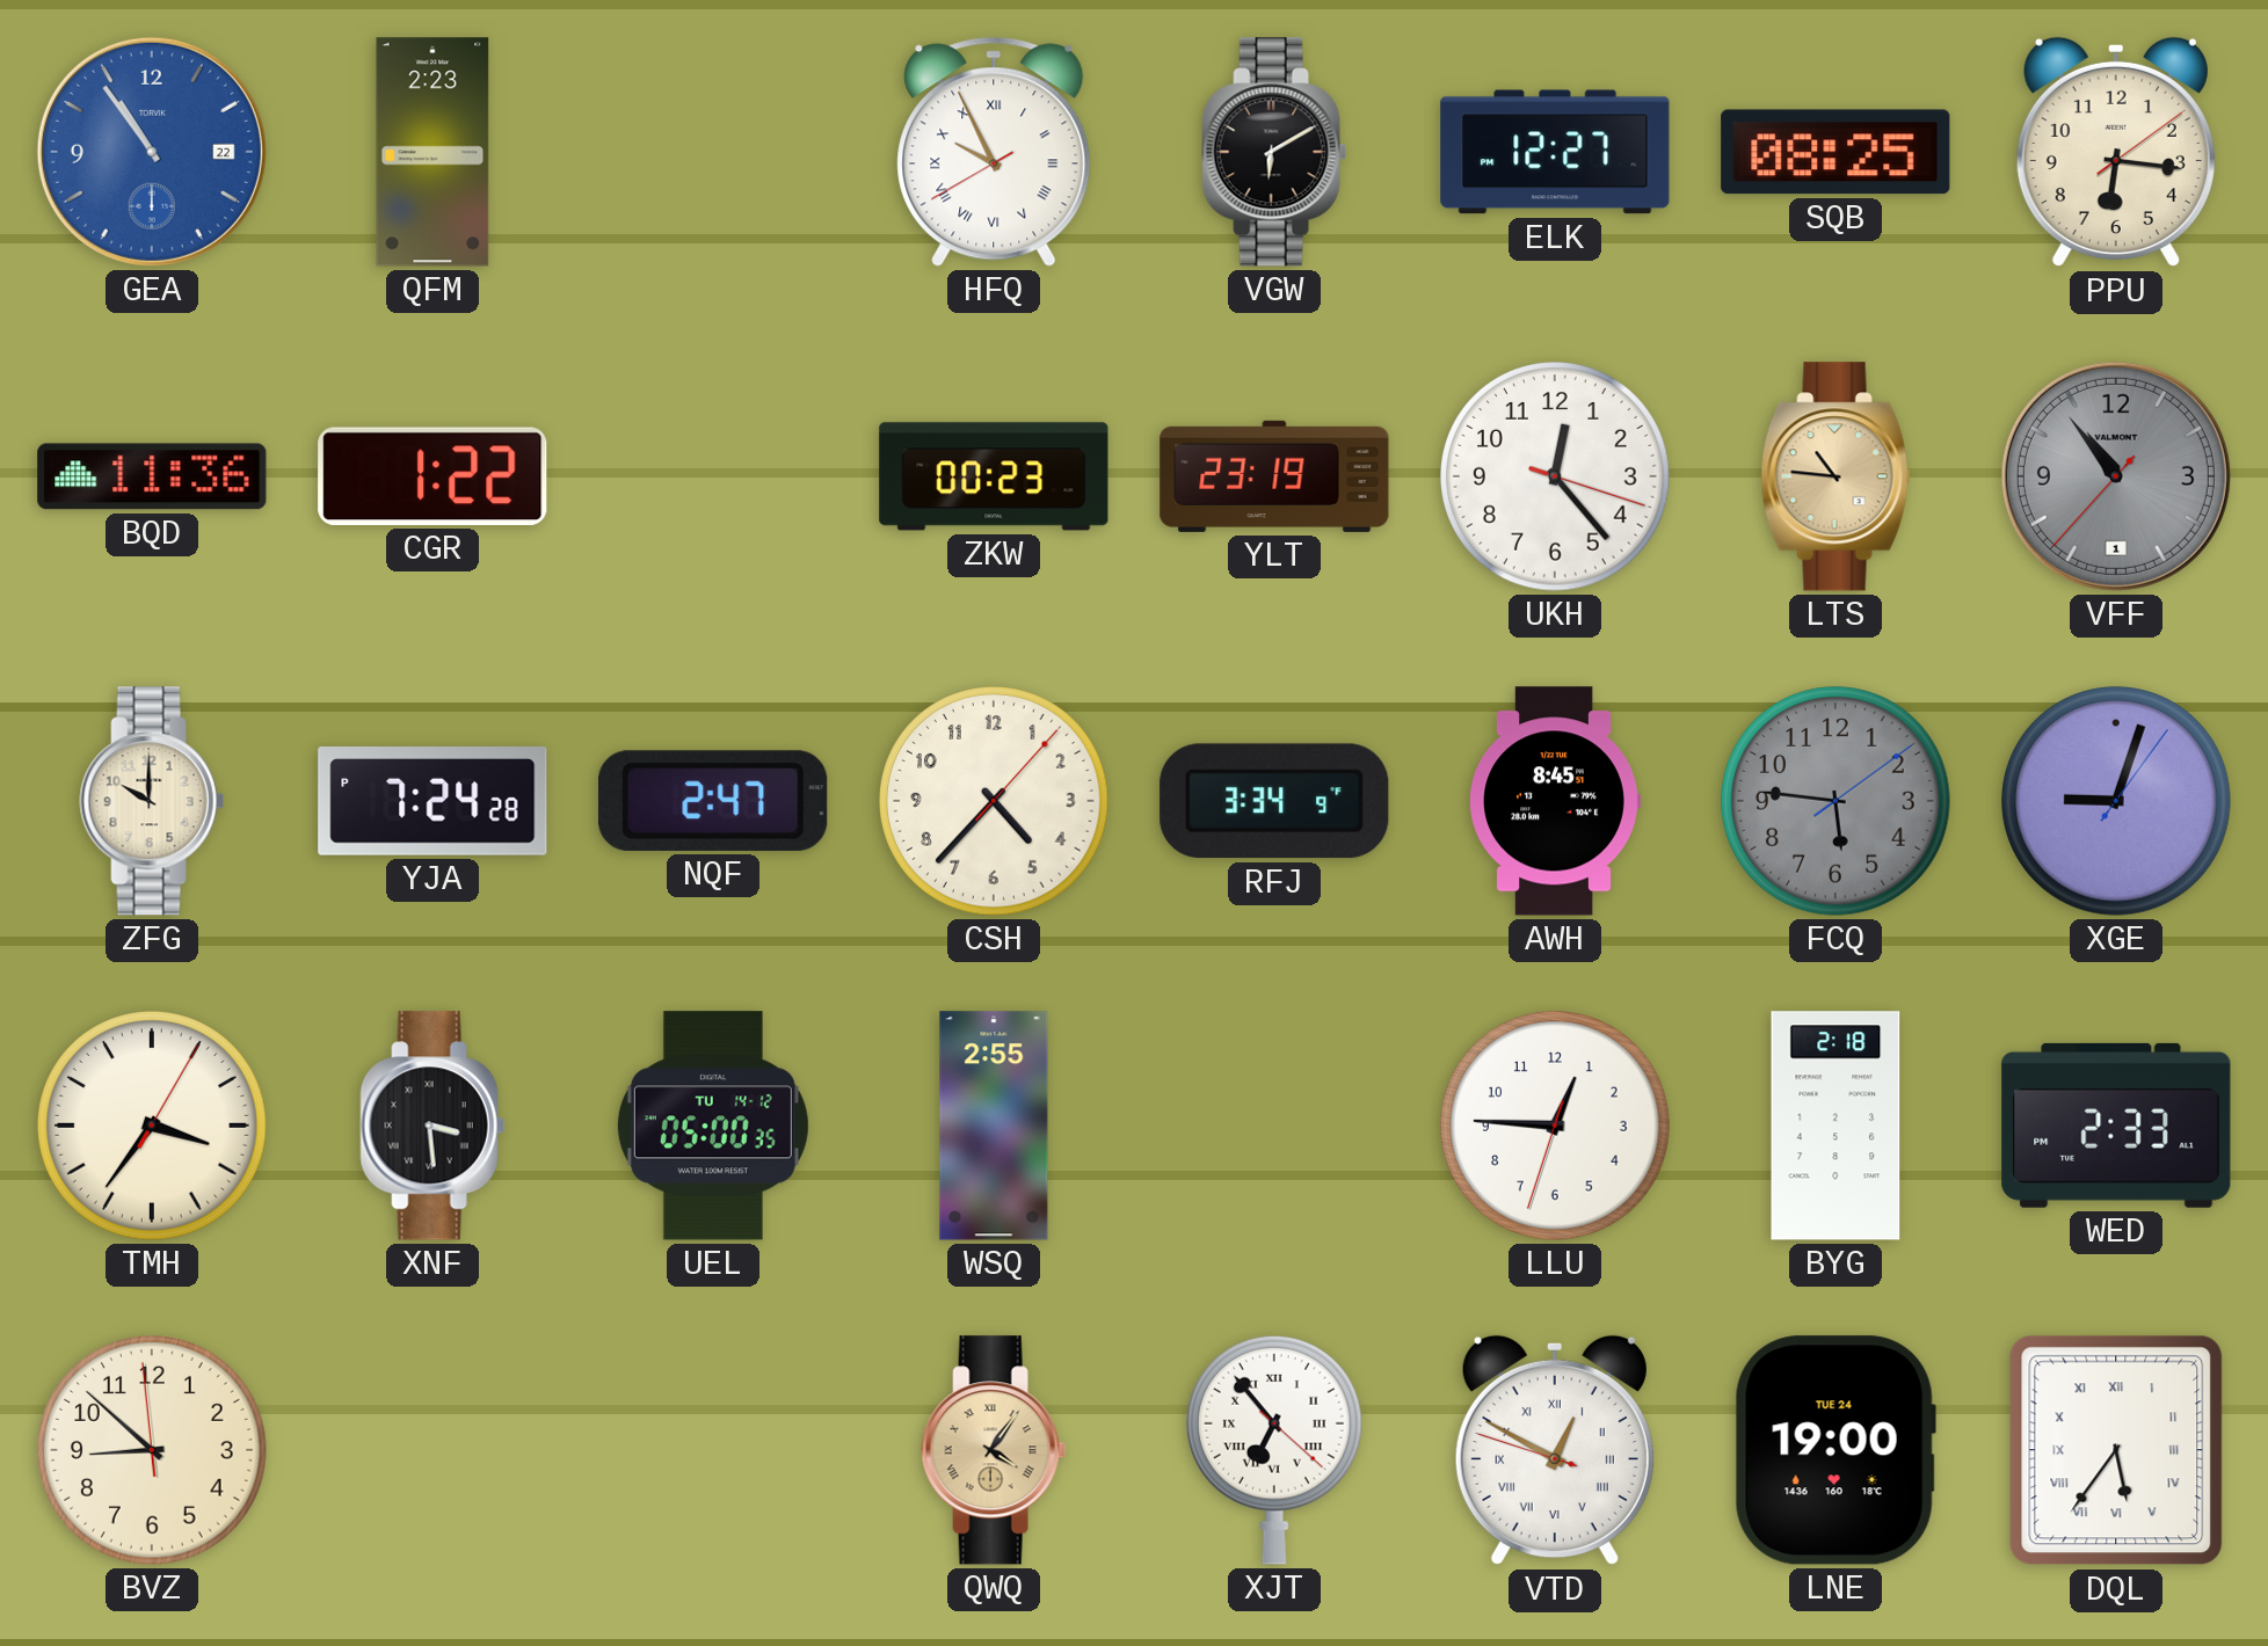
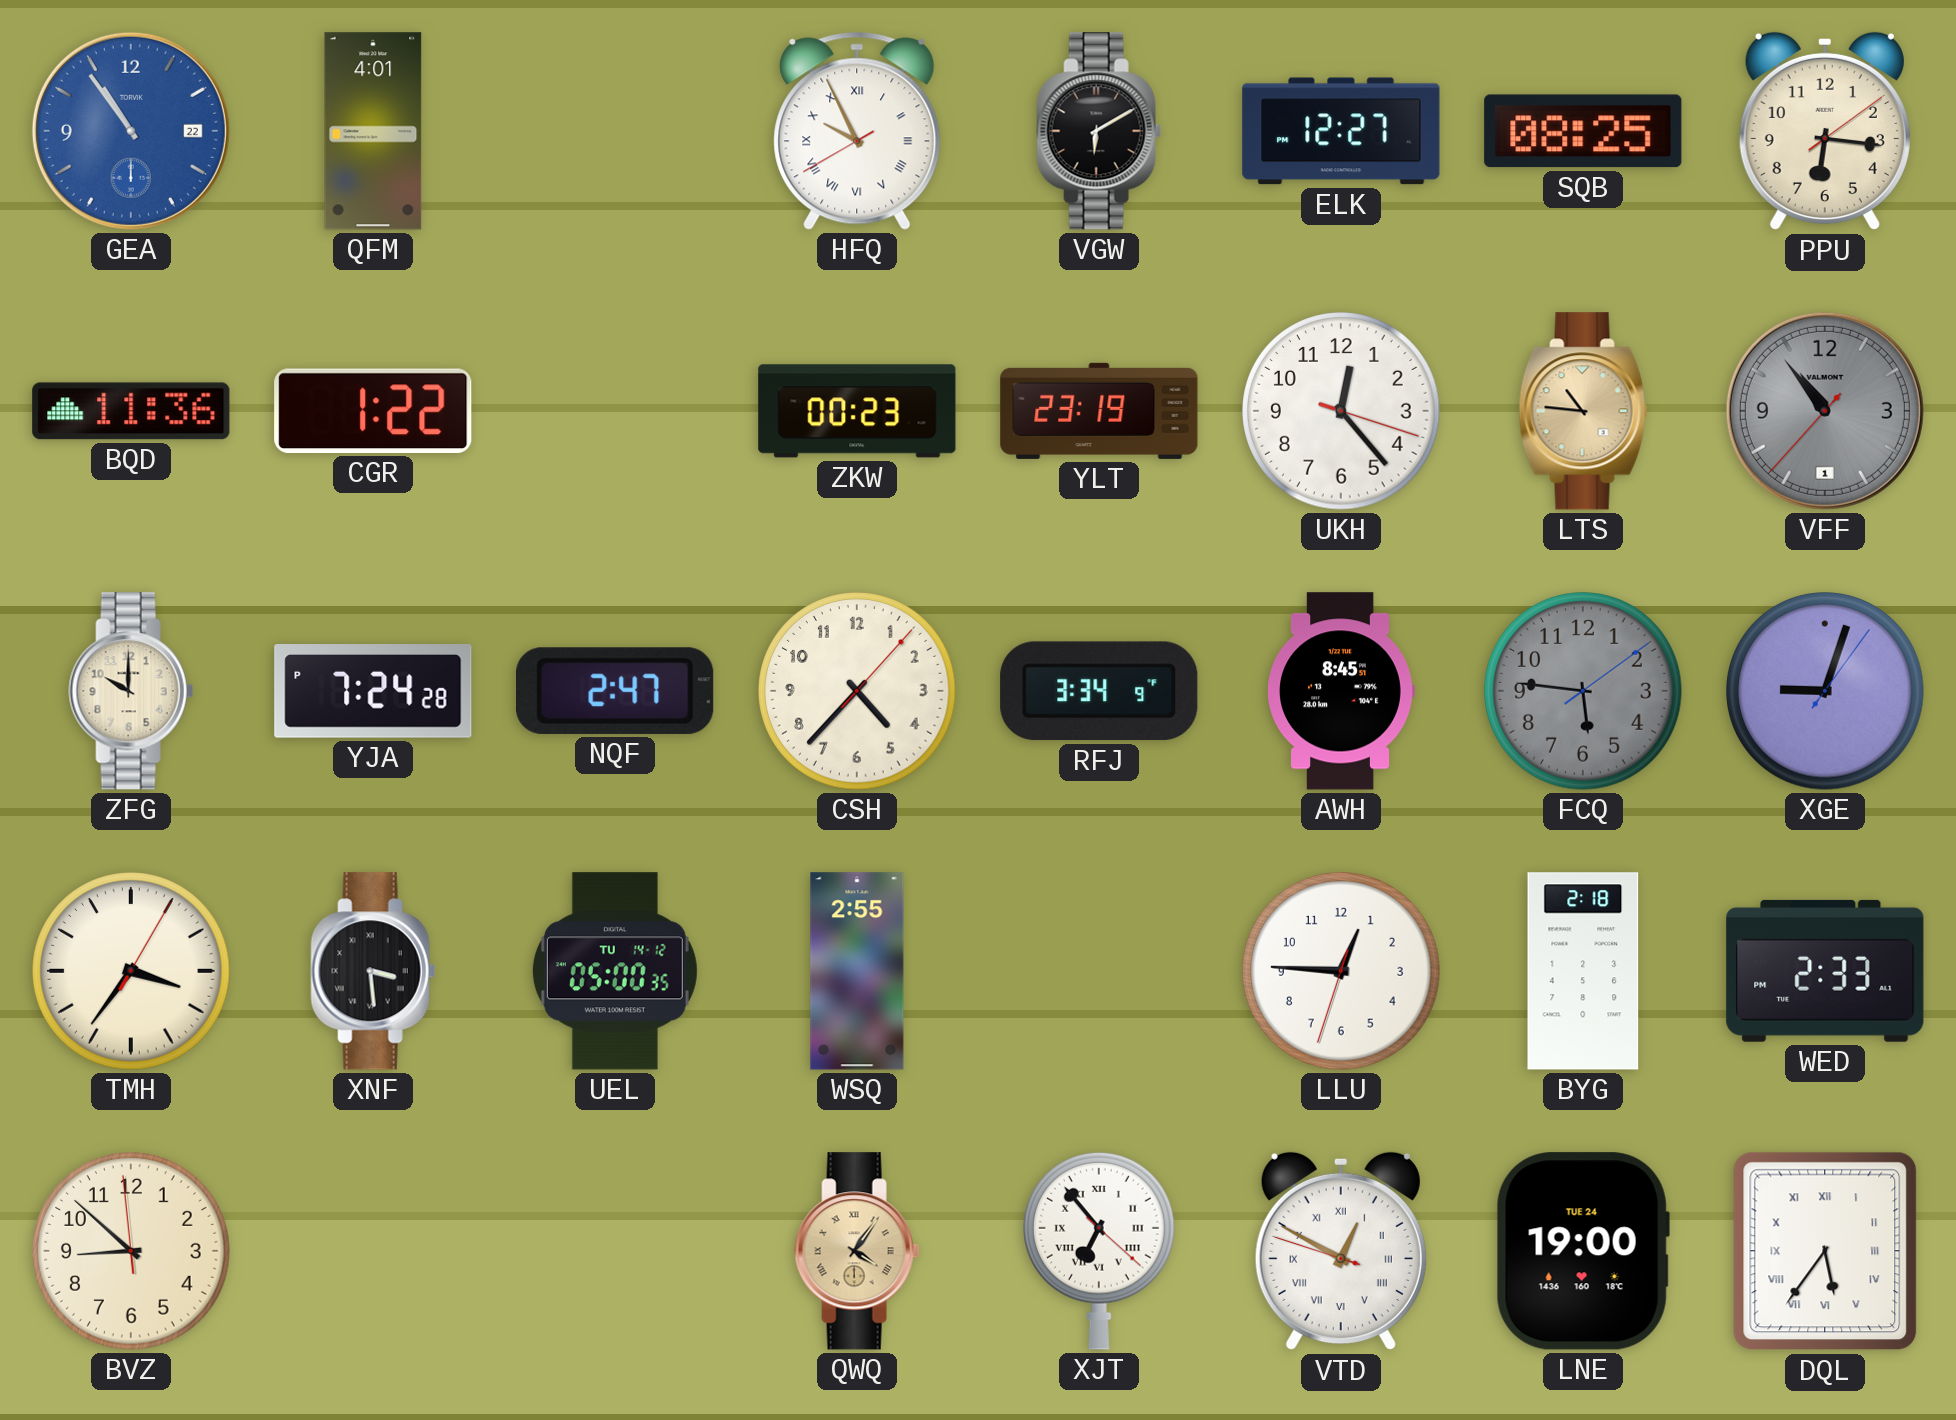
QFM: 2:23 -> 4:01
